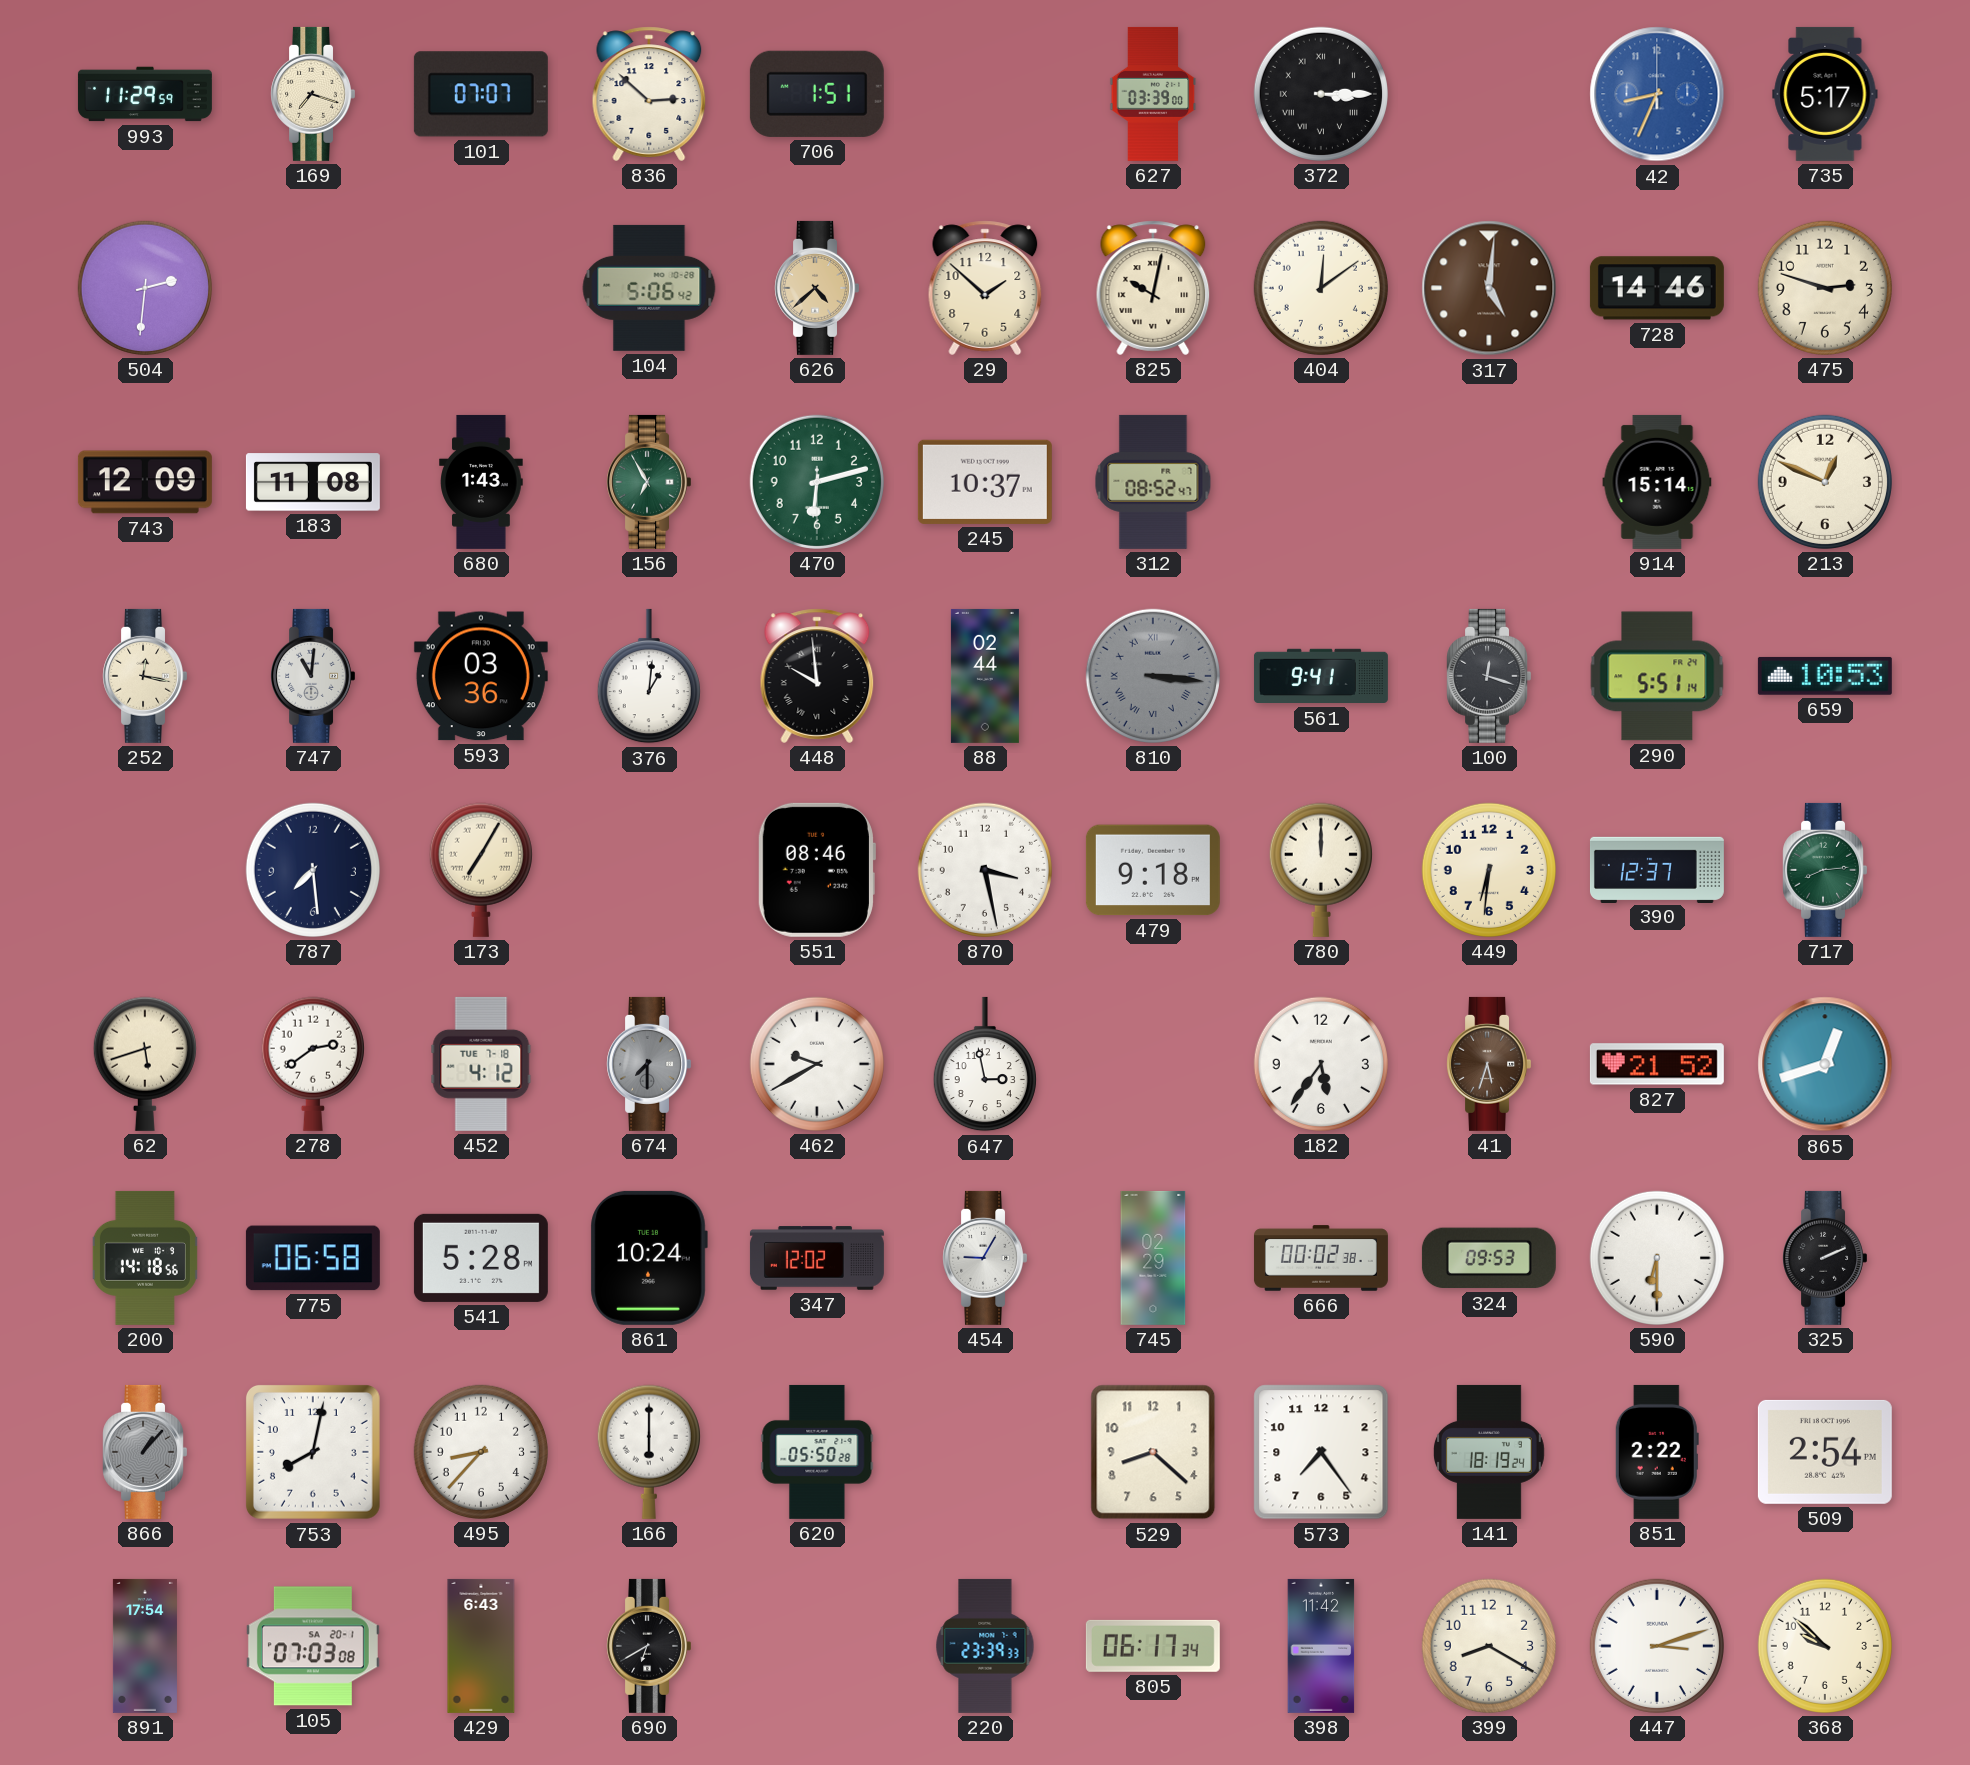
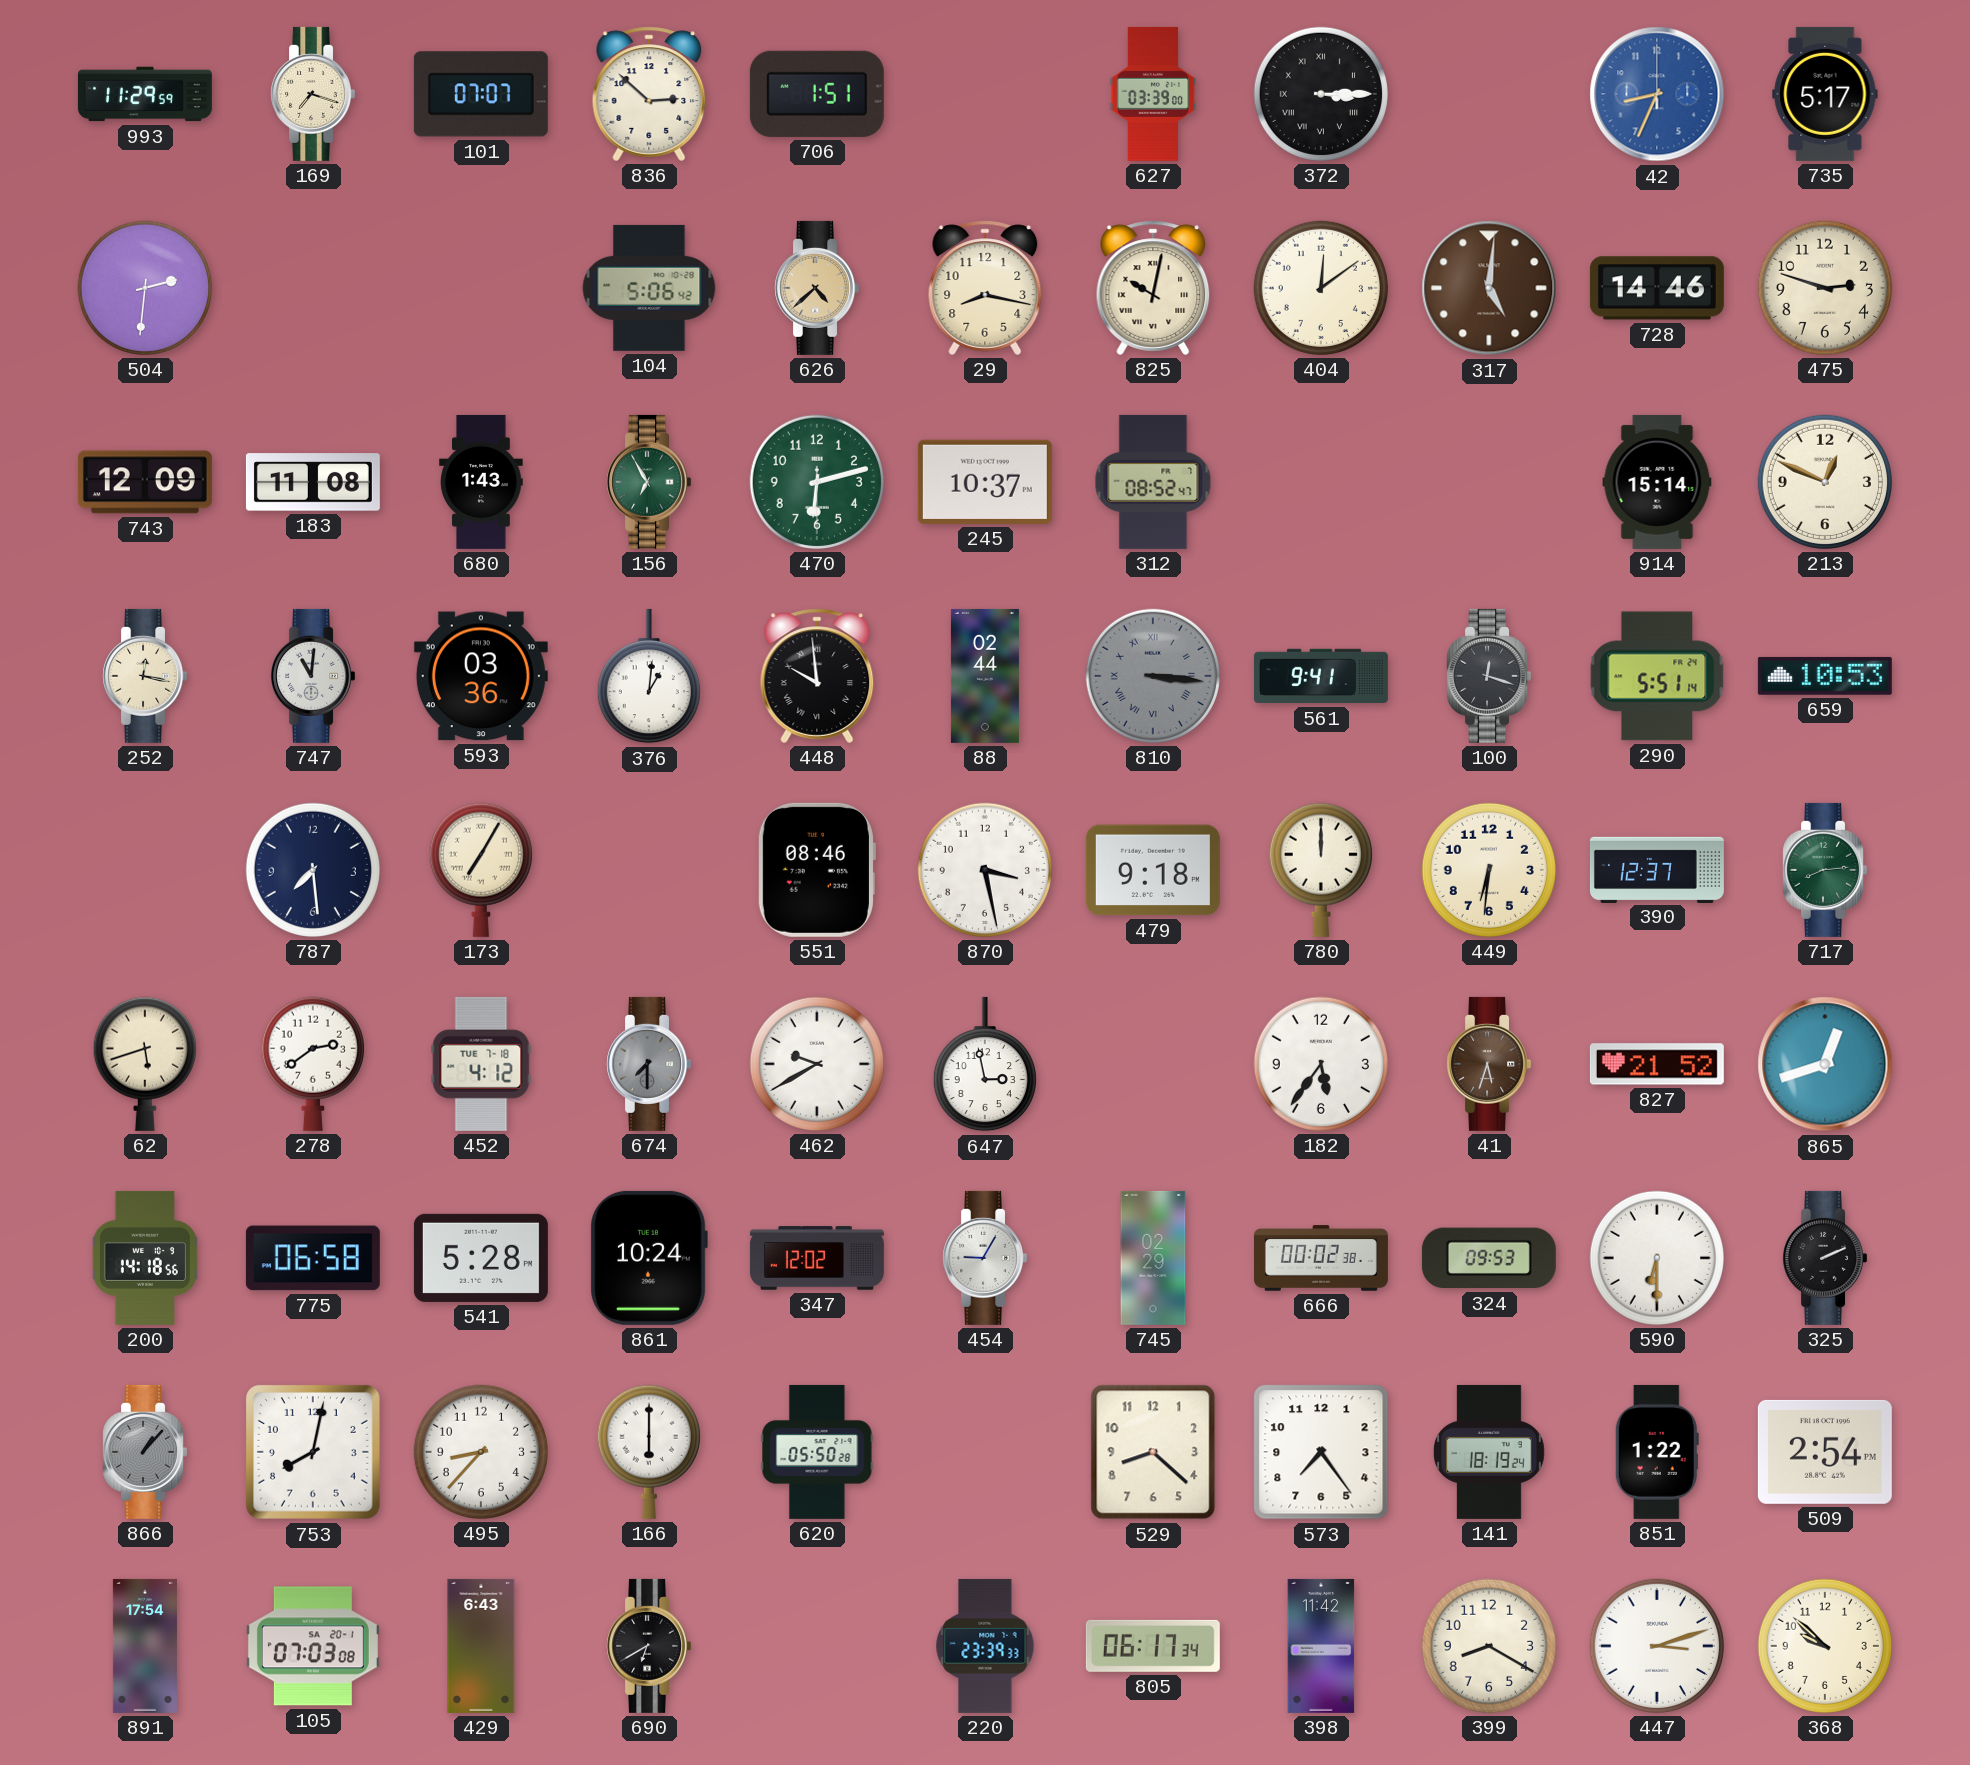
29: 1:52 -> 8:17
851: 2:22 -> 1:22
